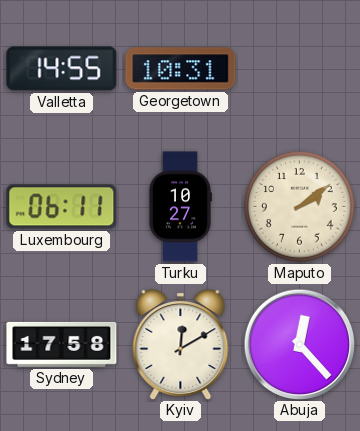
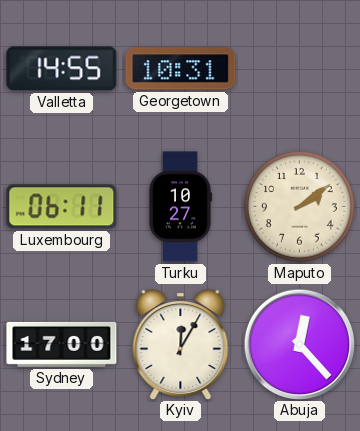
Sydney: 17:58 -> 17:00
Kyiv: 12:10 -> 12:05
